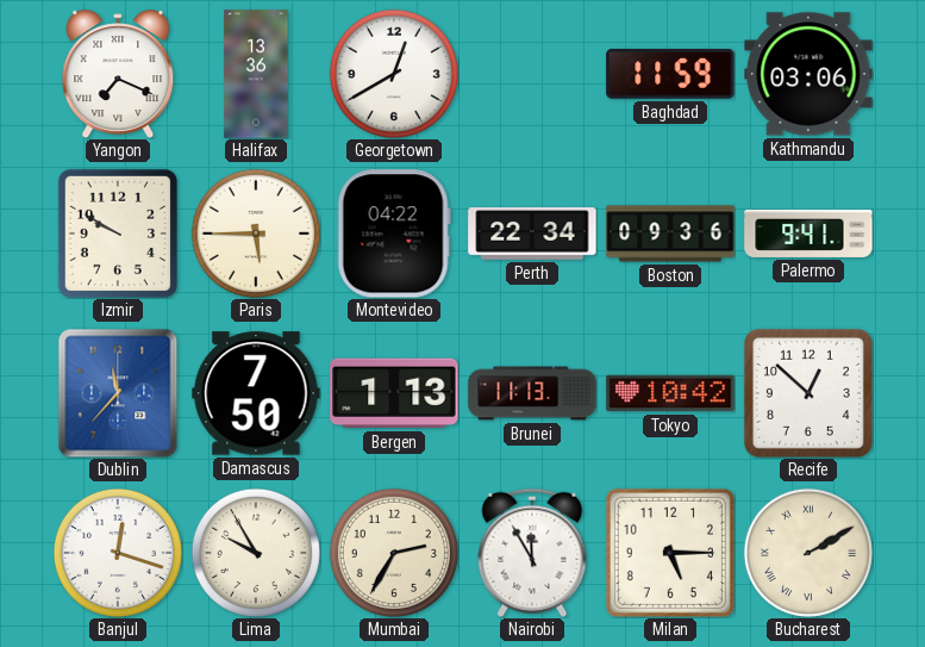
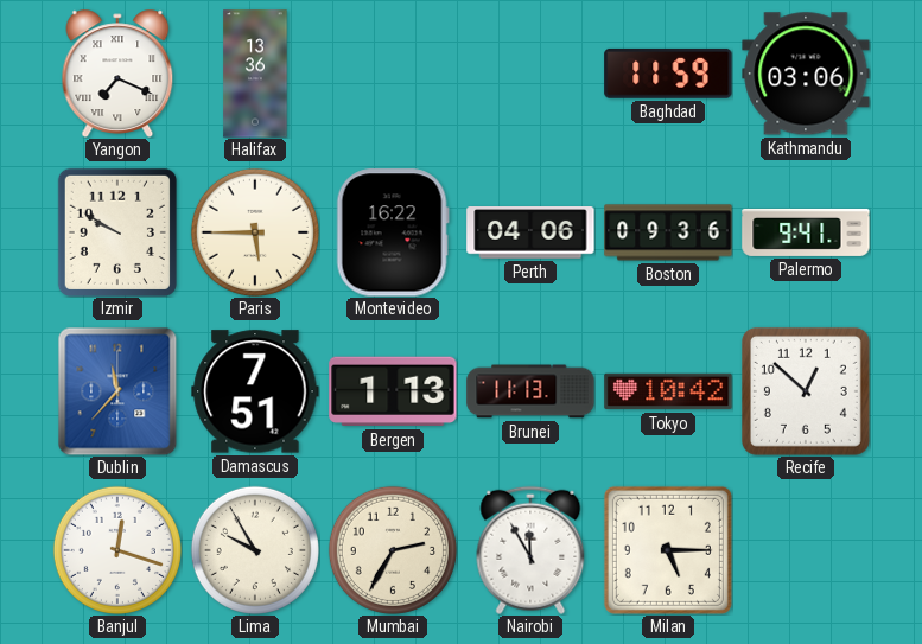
Georgetown: 12:40 -> none
Montevideo: 04:22 -> 16:22
Perth: 22:34 -> 04:06
Damascus: 7:50 -> 7:51
Bucharest: 2:10 -> none
